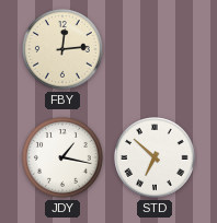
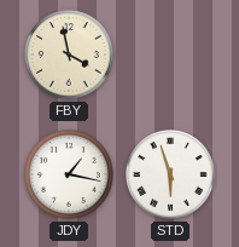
FBY: 12:14 -> 3:58
STD: 6:52 -> 5:57
